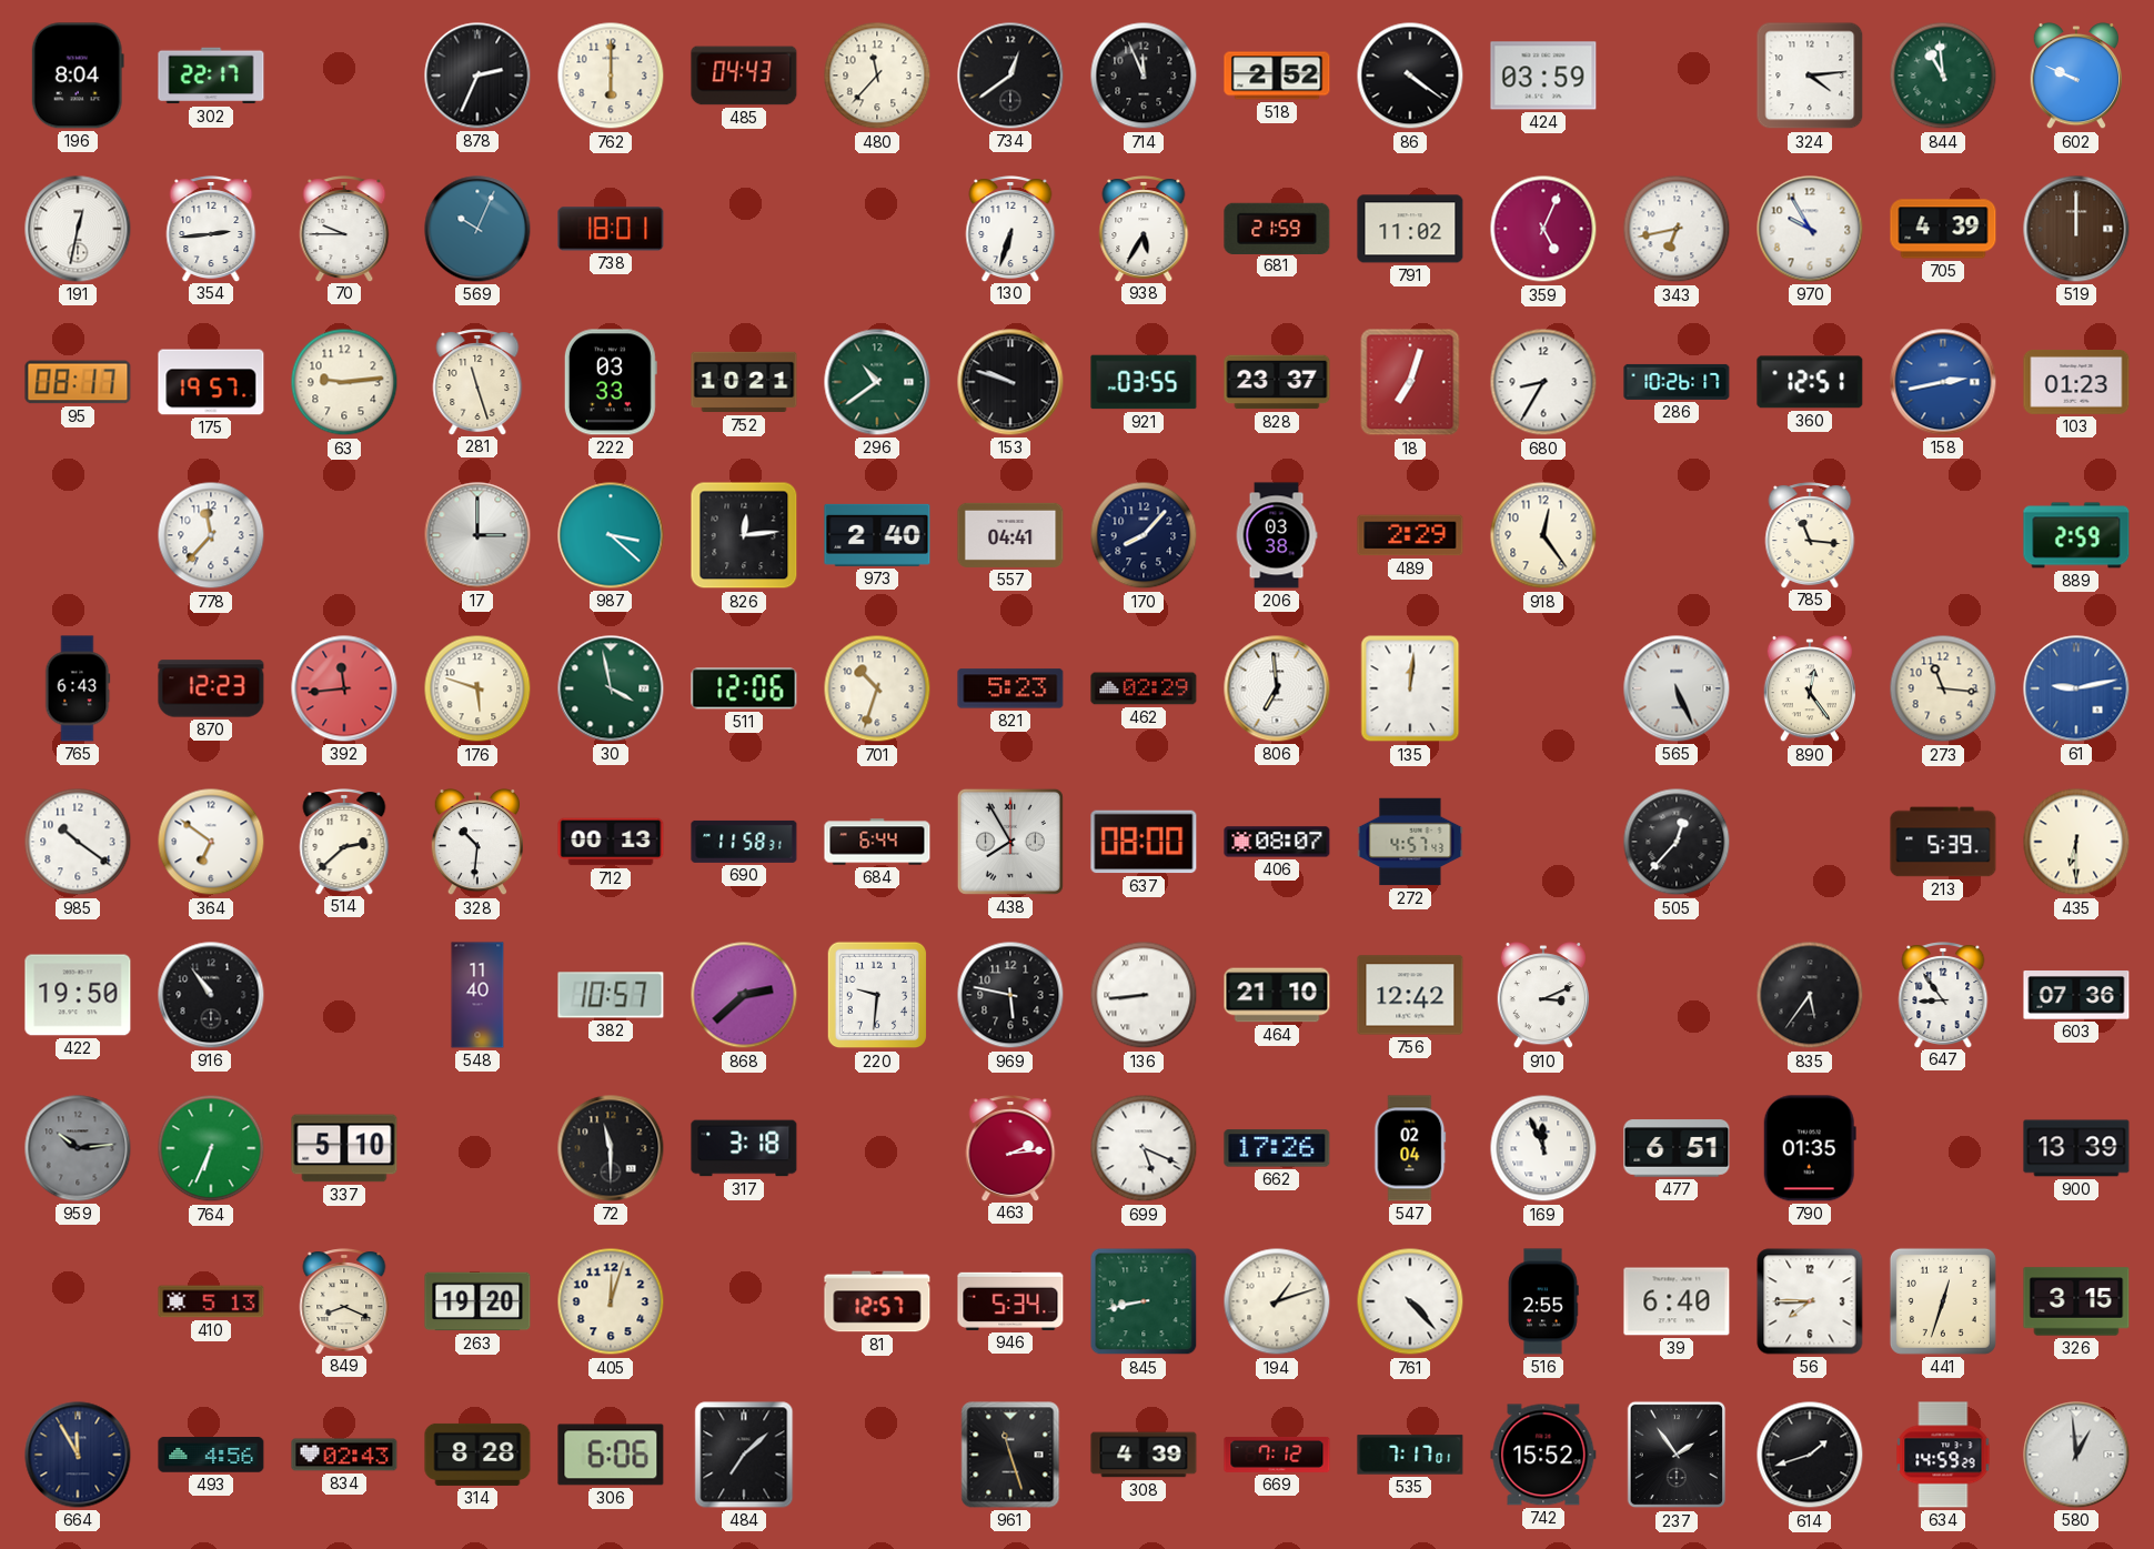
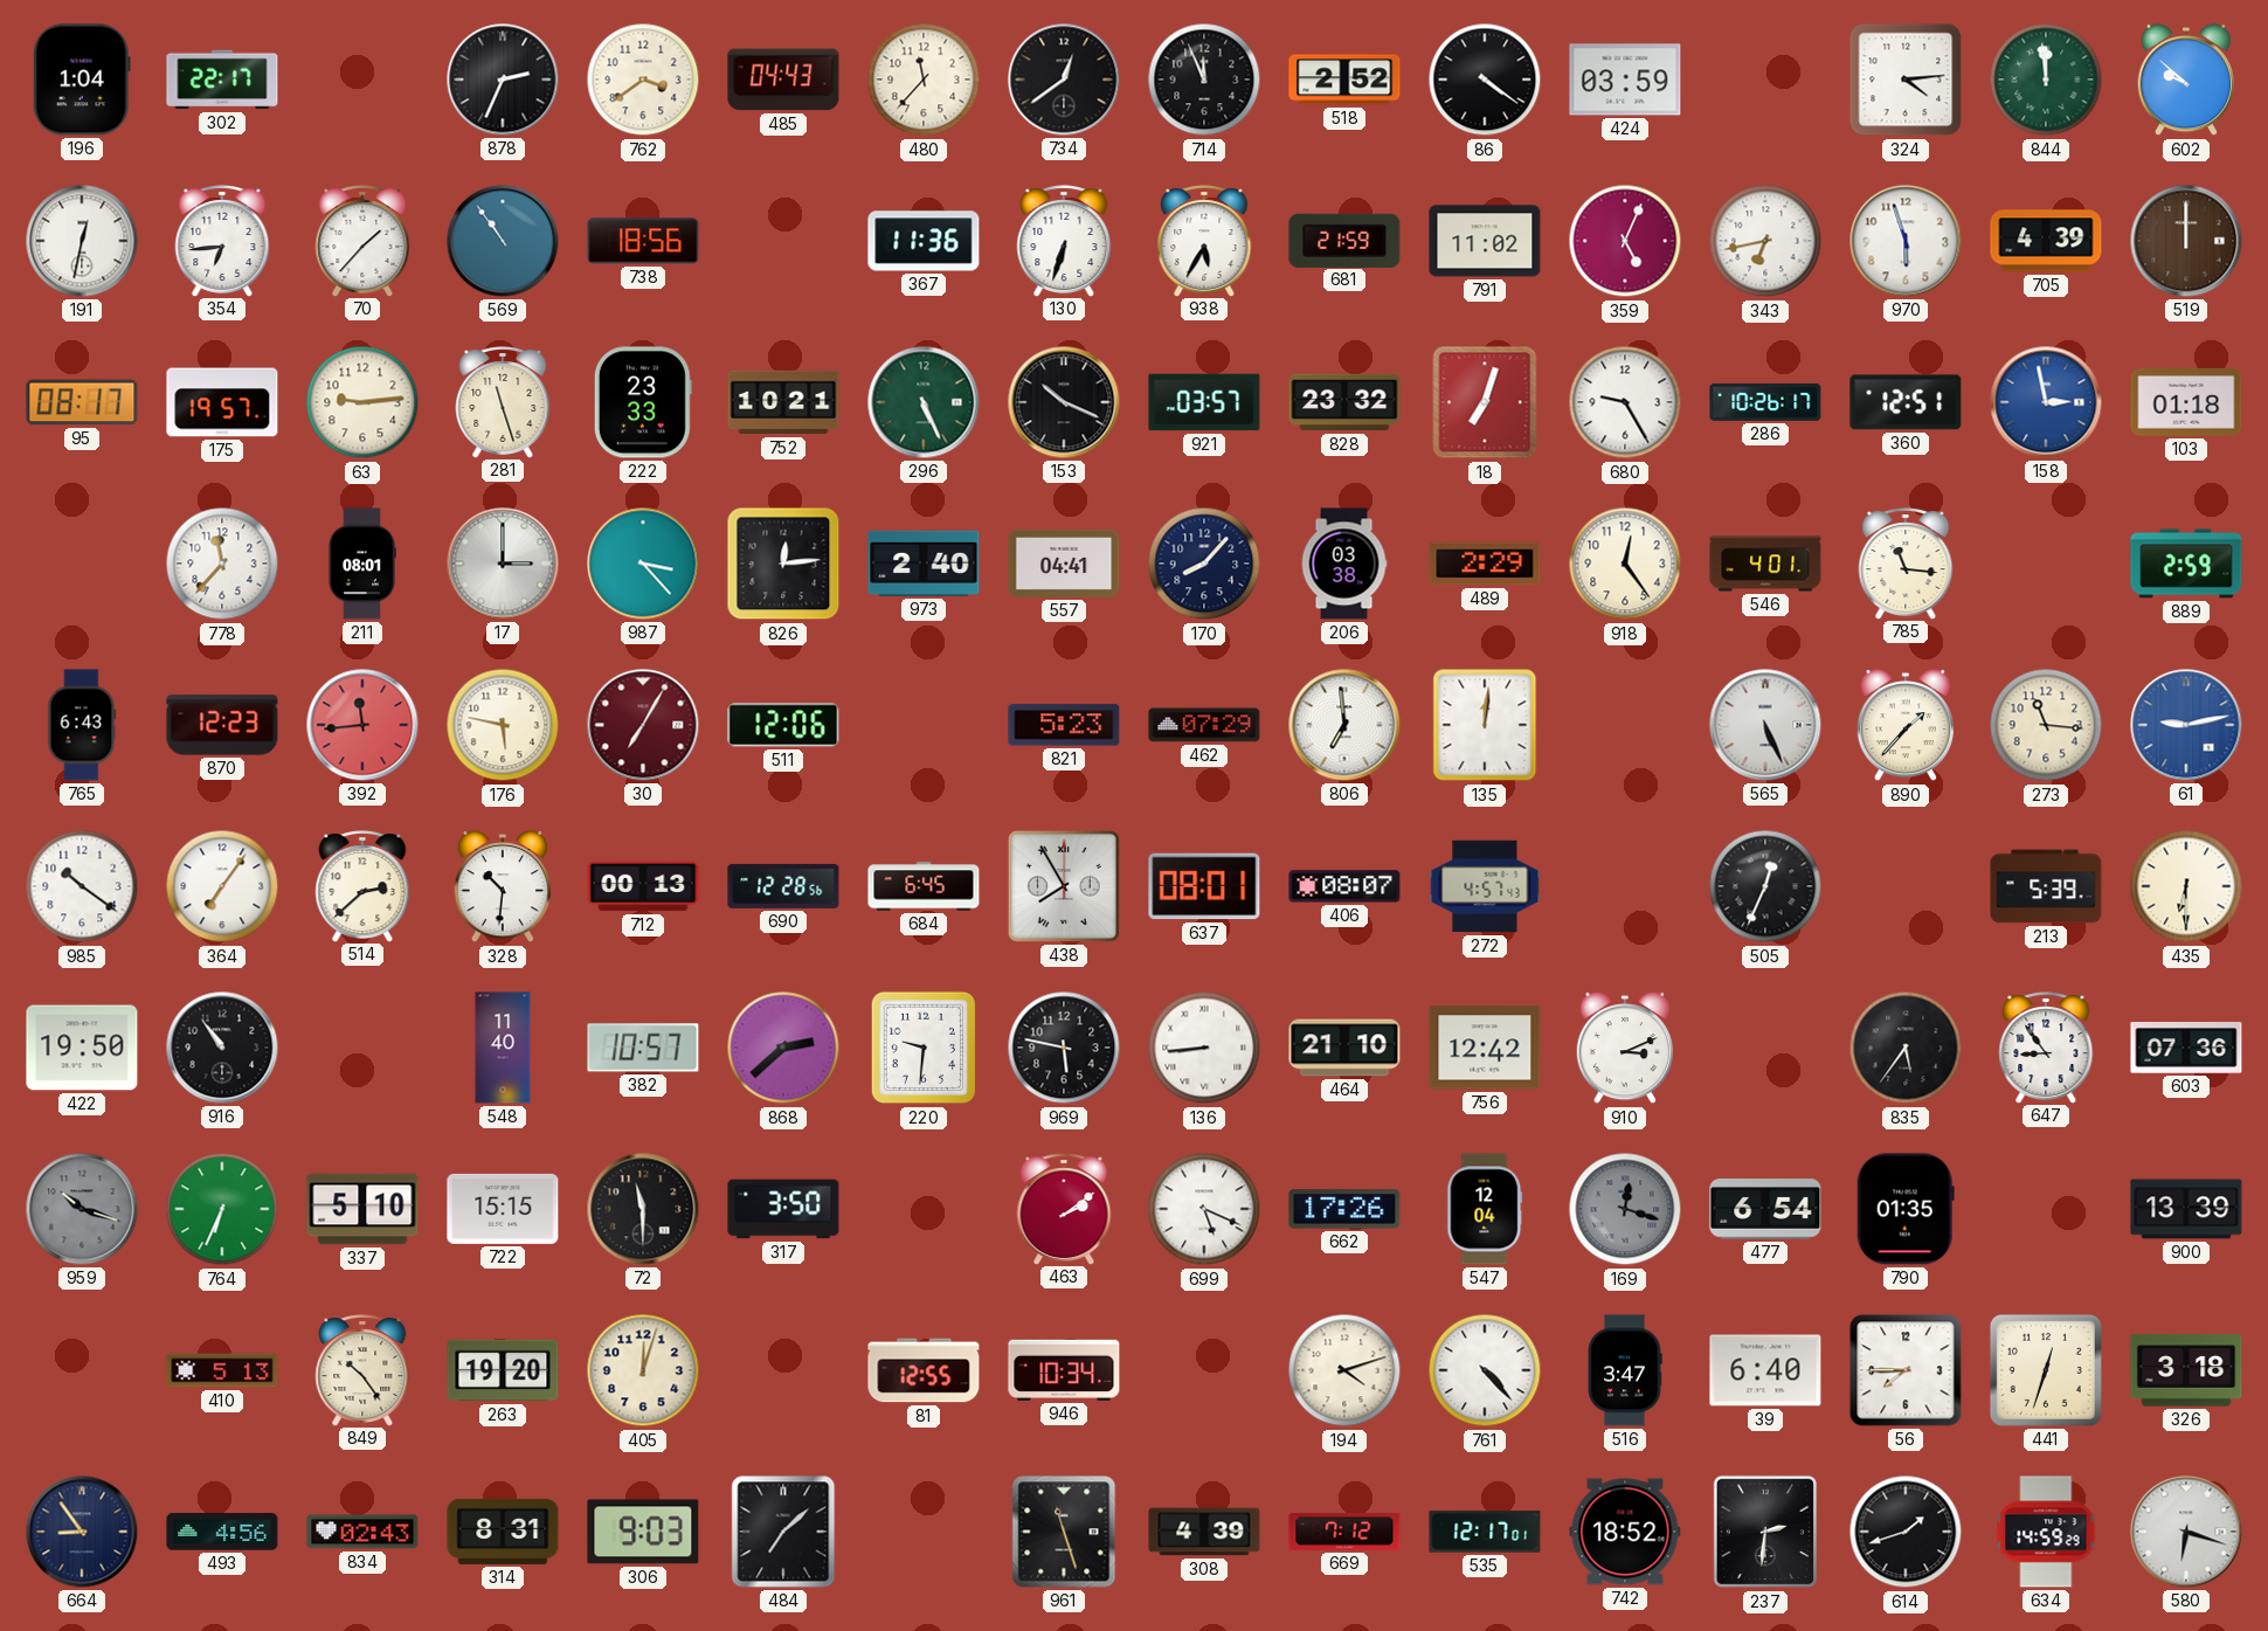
196: 8:04 -> 1:04
762: 6:00 -> 3:39
844: 10:59 -> 11:59
602: 9:49 -> 9:52
354: 2:44 -> 6:44
70: 9:45 -> 1:37
569: 10:04 -> 10:54
738: 18:01 -> 18:56
367: none -> 11:36
970: 9:55 -> 5:57
222: 03:33 -> 23:33
296: 10:39 -> 5:26
153: 9:48 -> 10:19
921: 03:55 -> 03:57
828: 23:37 -> 23:32
680: 8:35 -> 9:25
158: 2:43 -> 2:58
103: 01:23 -> 01:18
211: none -> 08:01
987: 3:22 -> 3:23
546: none -> 4:01
176: 5:48 -> 5:47
30: 3:58 -> 7:05
30 dial: green -> burgundy
701: 10:33 -> none
462: 02:29 -> 07:29
890: 12:24 -> 1:37
364: 6:51 -> 7:06
690: 11:58 -> 12:28
684: 6:44 -> 6:45
637: 08:00 -> 08:01
505: 12:37 -> 12:34
959: 10:14 -> 10:18
722: none -> 15:15
317: 3:18 -> 3:50
463: 2:14 -> 2:09
547: 02:04 -> 12:04
169: 11:56 -> 12:18
169 dial: white -> grey
477: 6:51 -> 6:54
849: 8:19 -> 10:24
81: 12:57 -> 12:55
946: 5:34 -> 10:34
845: 8:43 -> none
194: 1:12 -> 4:12
516: 2:55 -> 3:47
326: 3:15 -> 3:18
664: 11:55 -> 8:54
314: 8:28 -> 8:31
306: 6:06 -> 9:03
535: 7:17 -> 12:17
742: 15:52 -> 18:52
237: 1:54 -> 2:31
580: 12:59 -> 6:18
